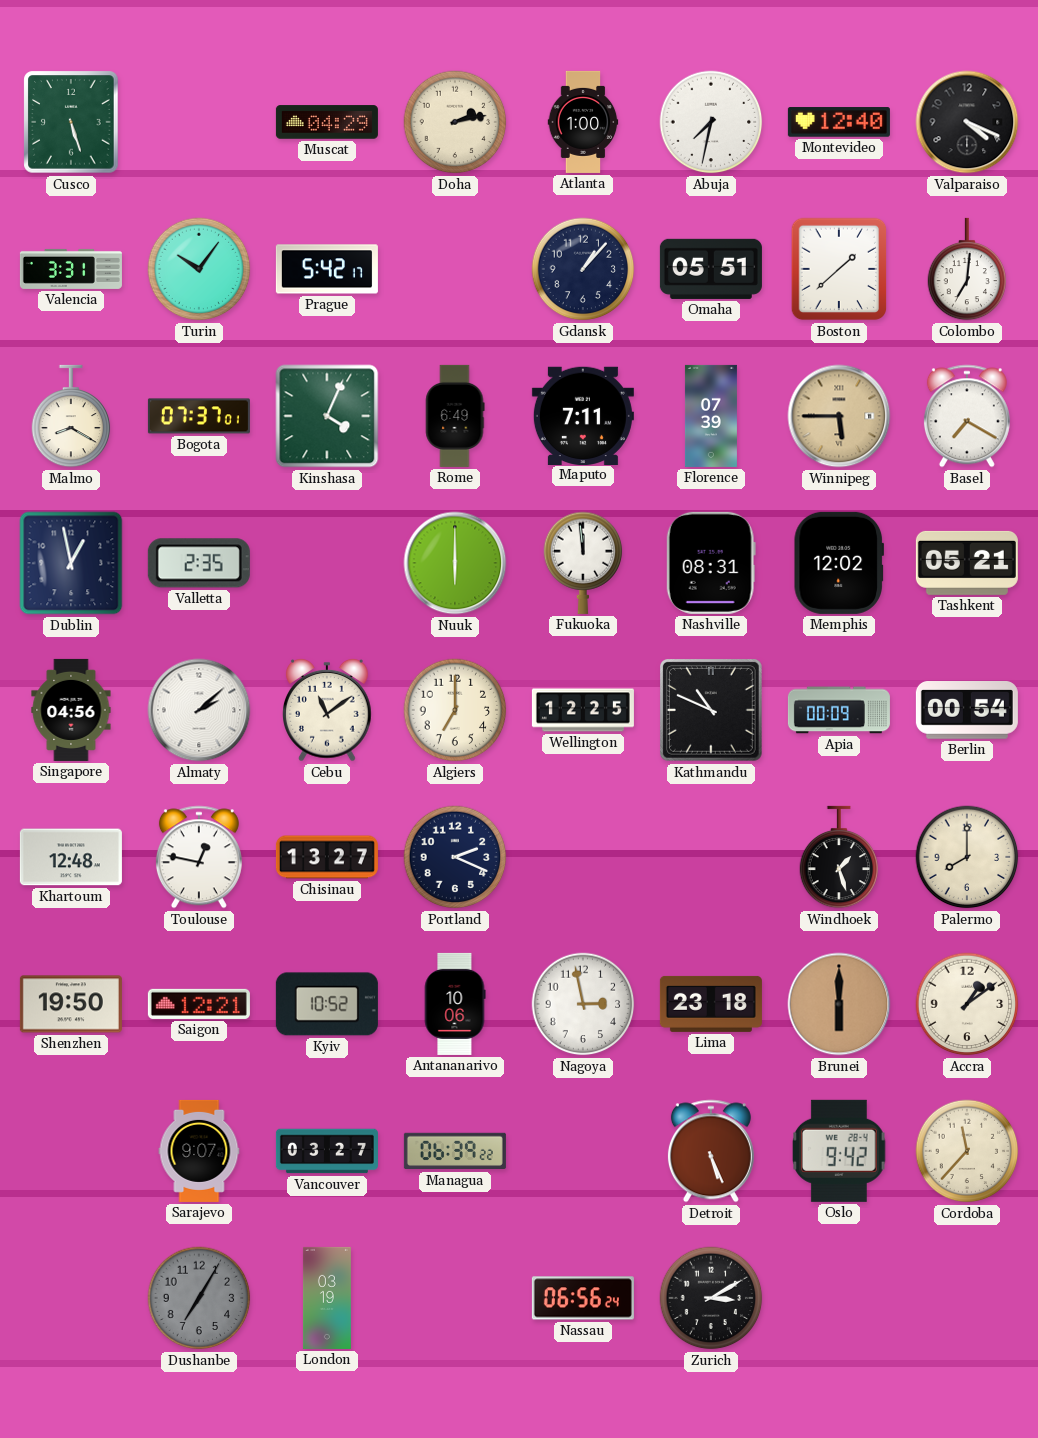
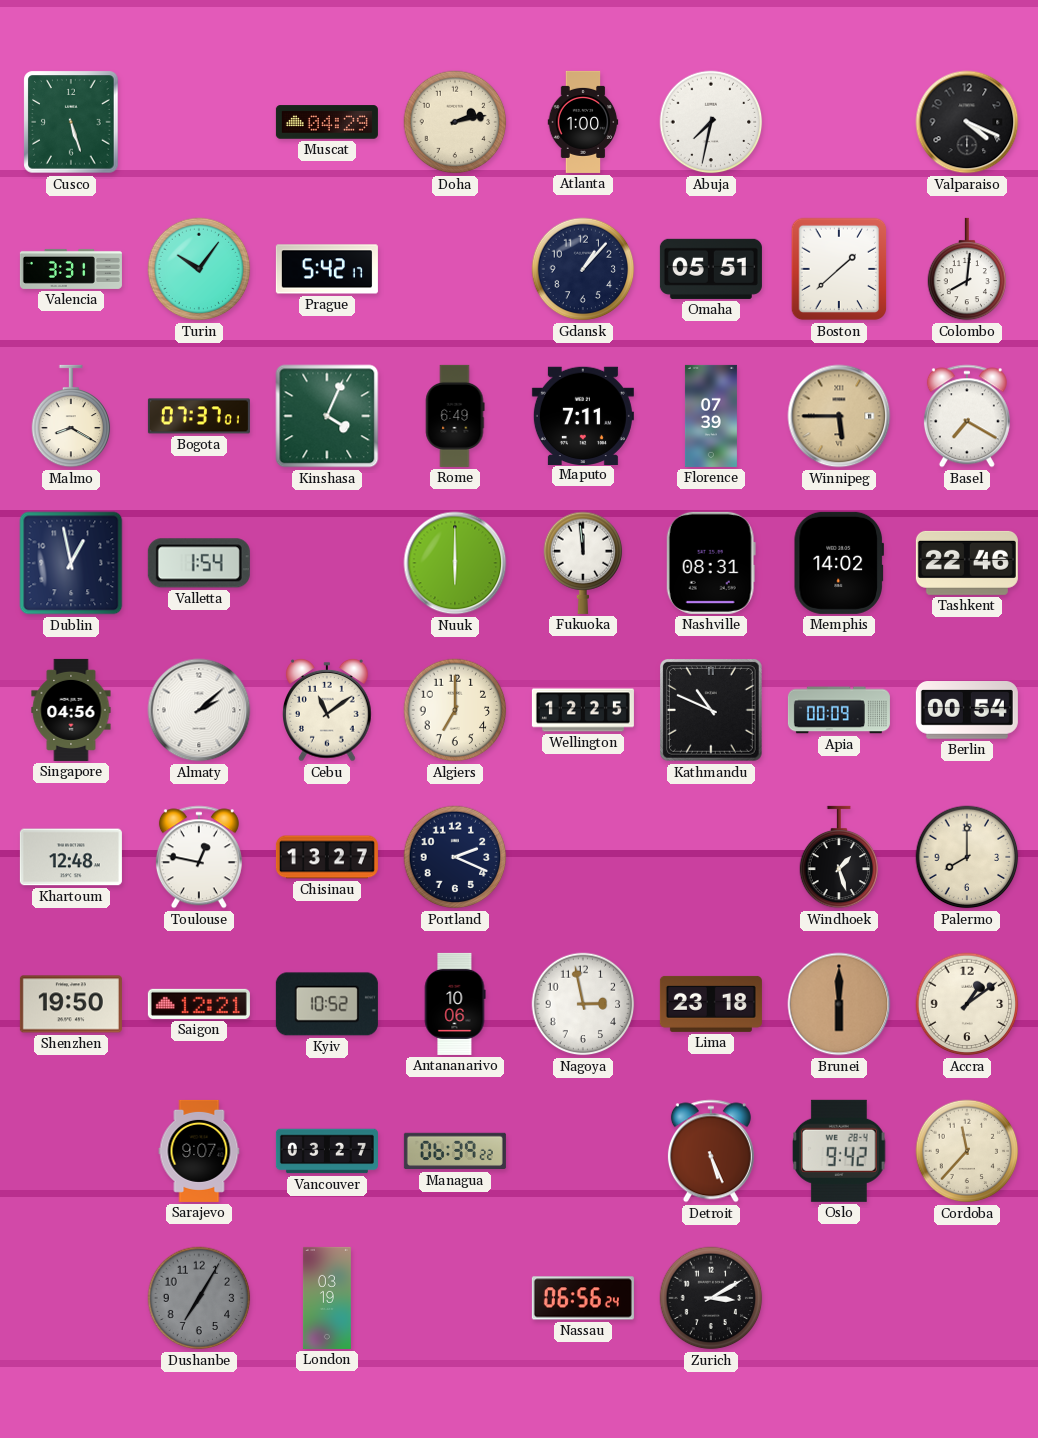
Montevideo: 12:40 -> none
Colombo: 7:01 -> 8:01
Valletta: 2:35 -> 1:54
Memphis: 12:02 -> 14:02
Tashkent: 05:21 -> 22:46
